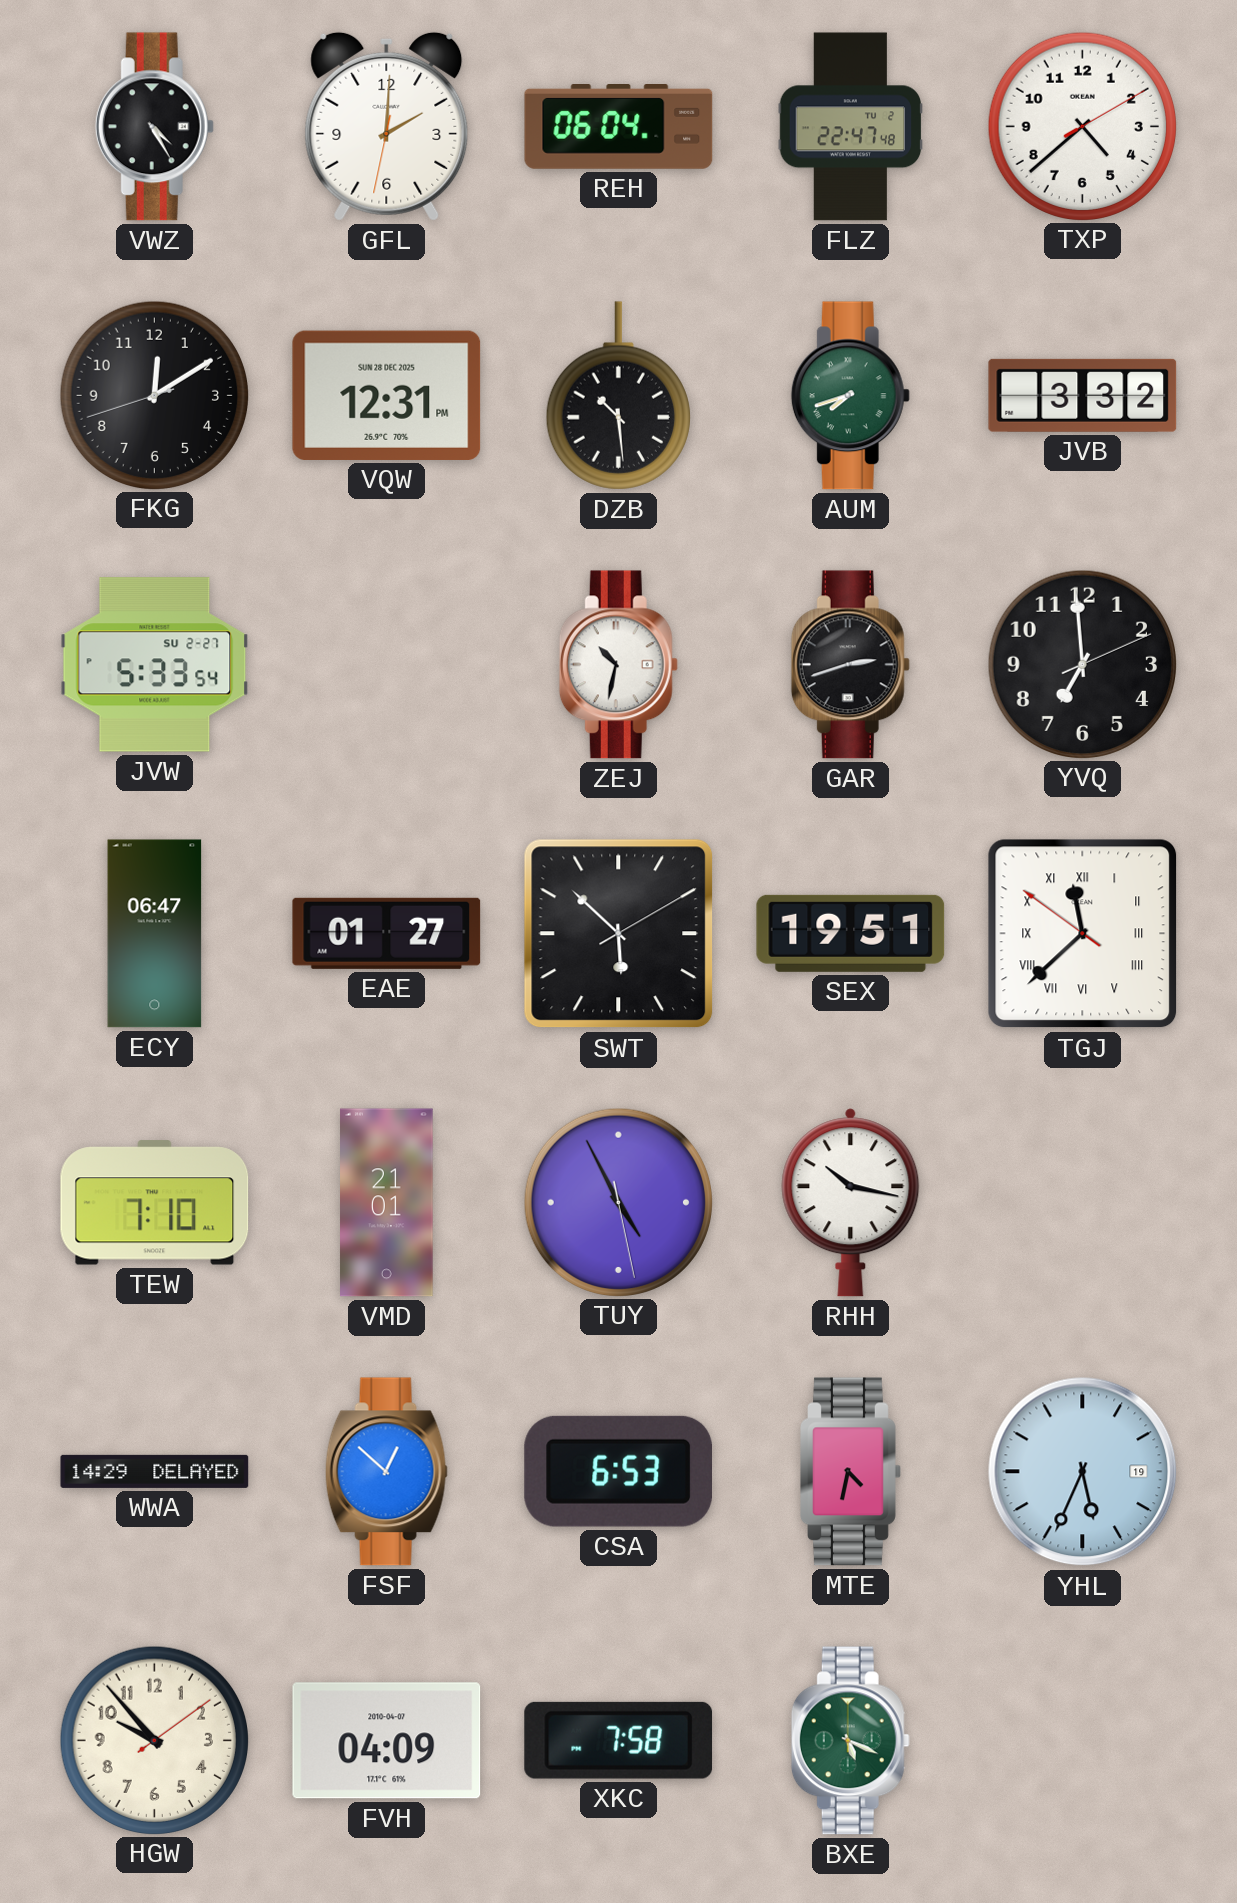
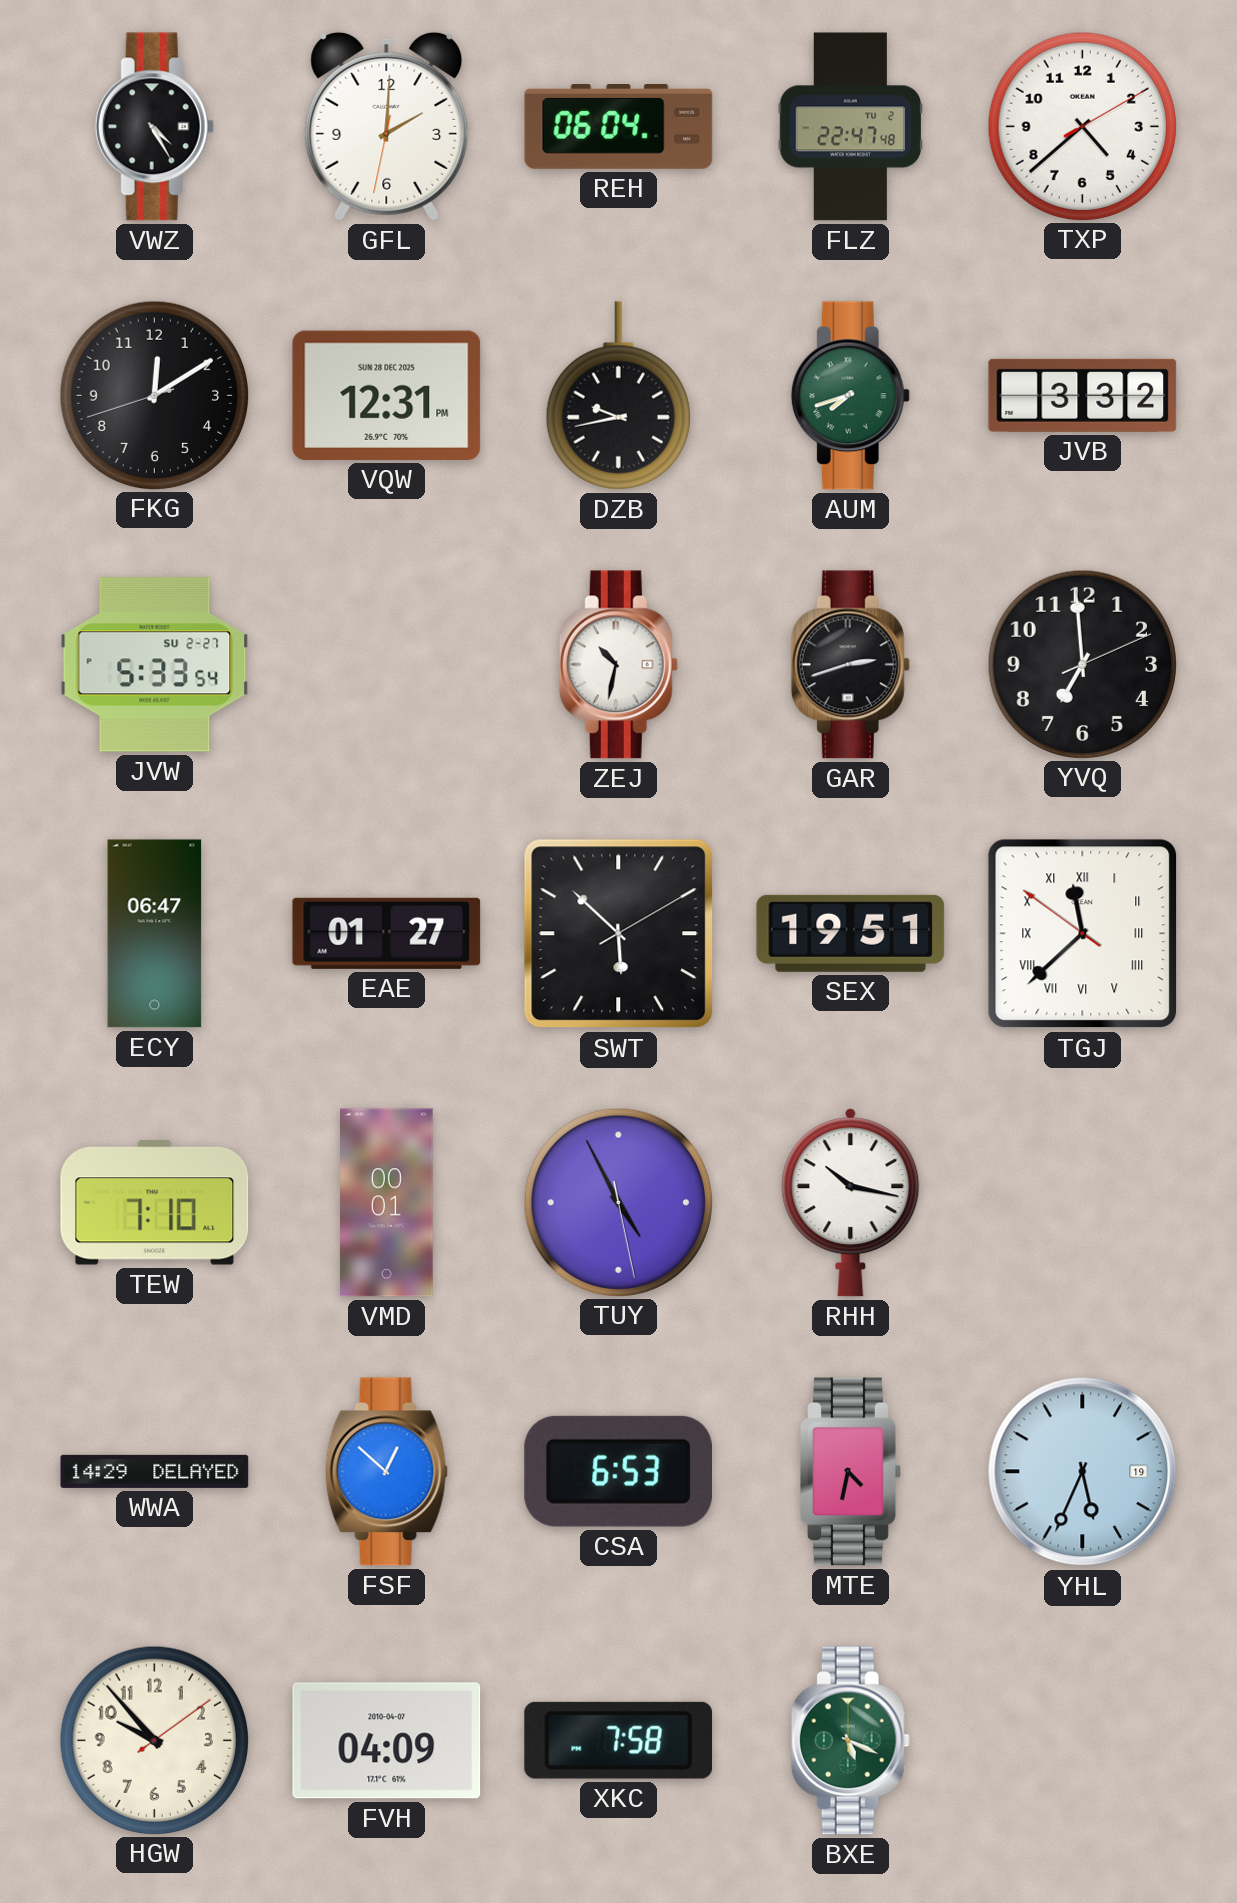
DZB: 10:29 -> 9:43
VMD: 21:01 -> 00:01
